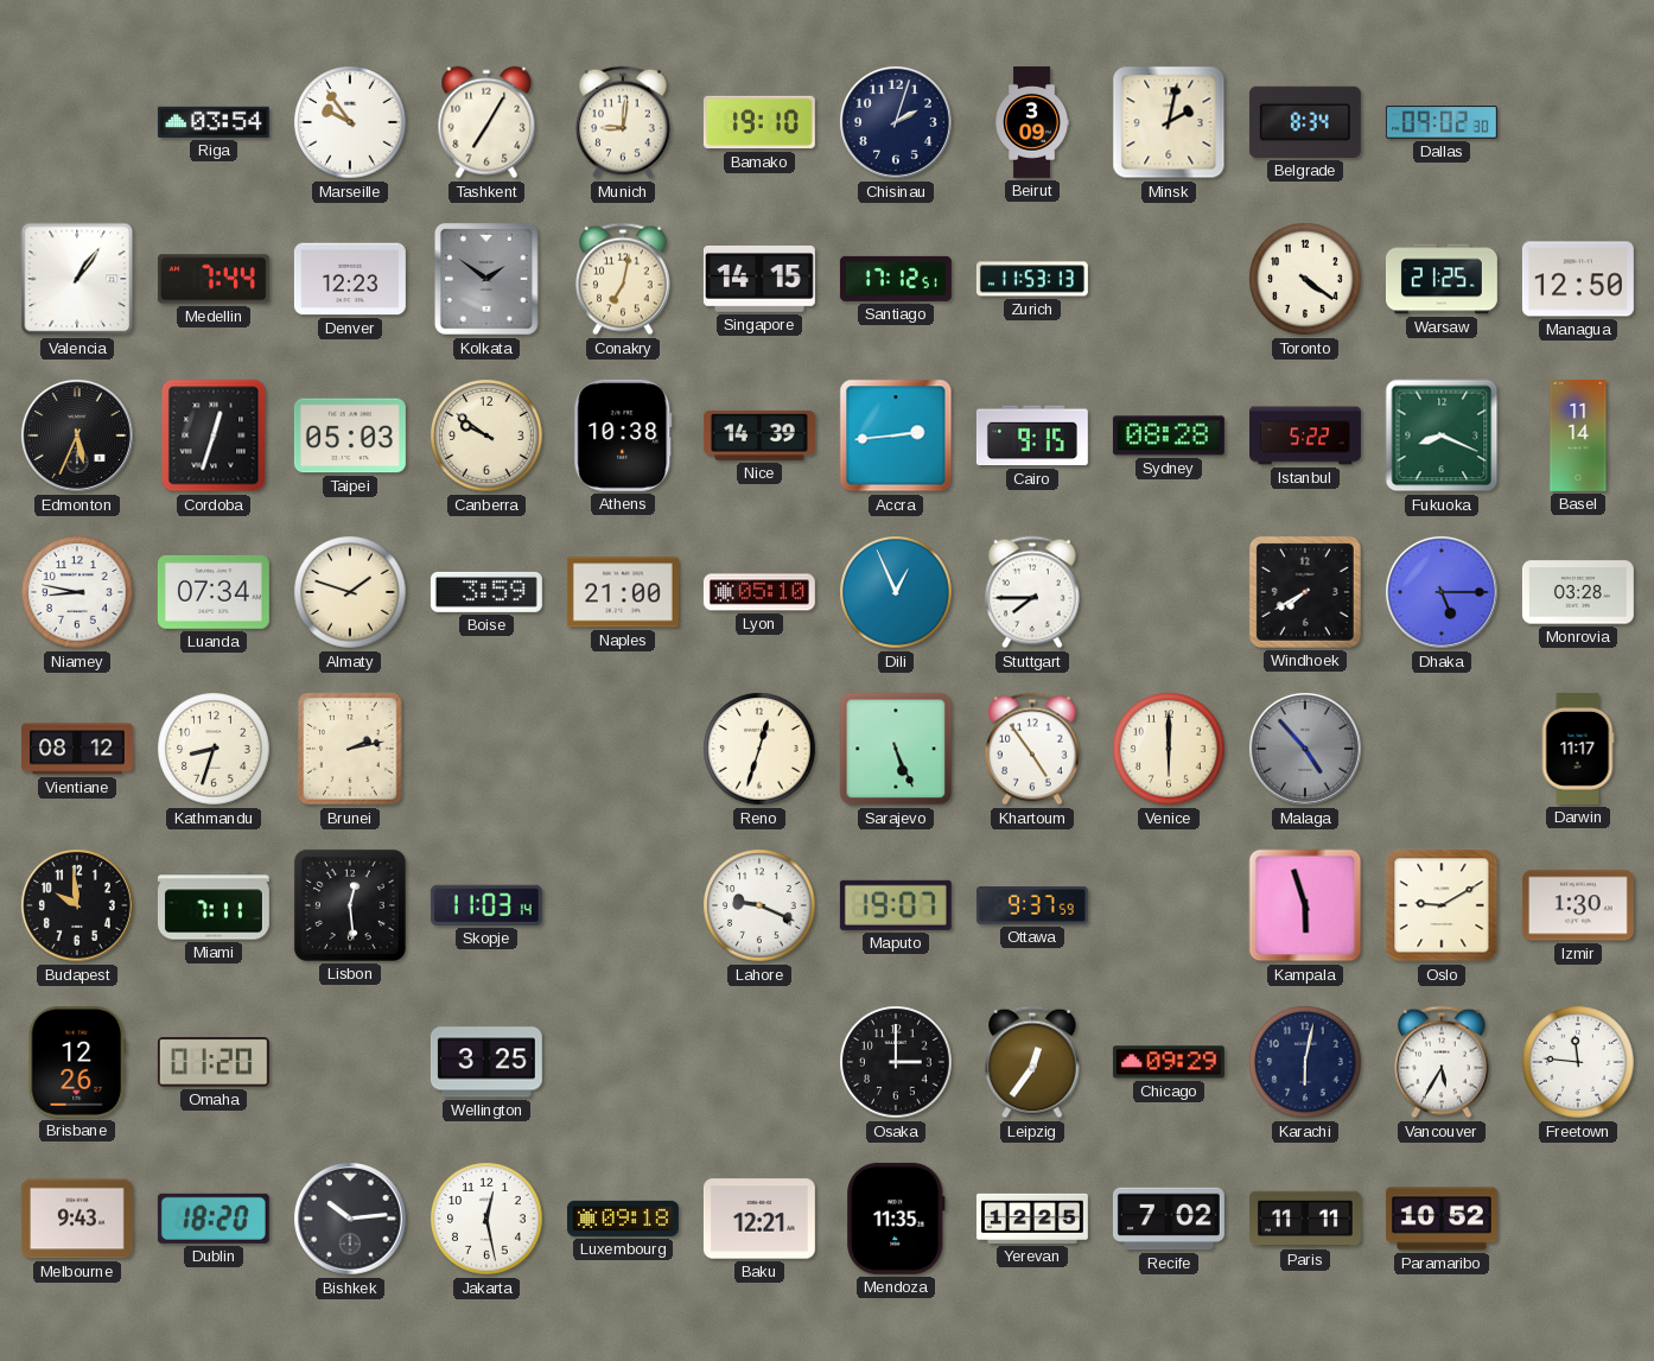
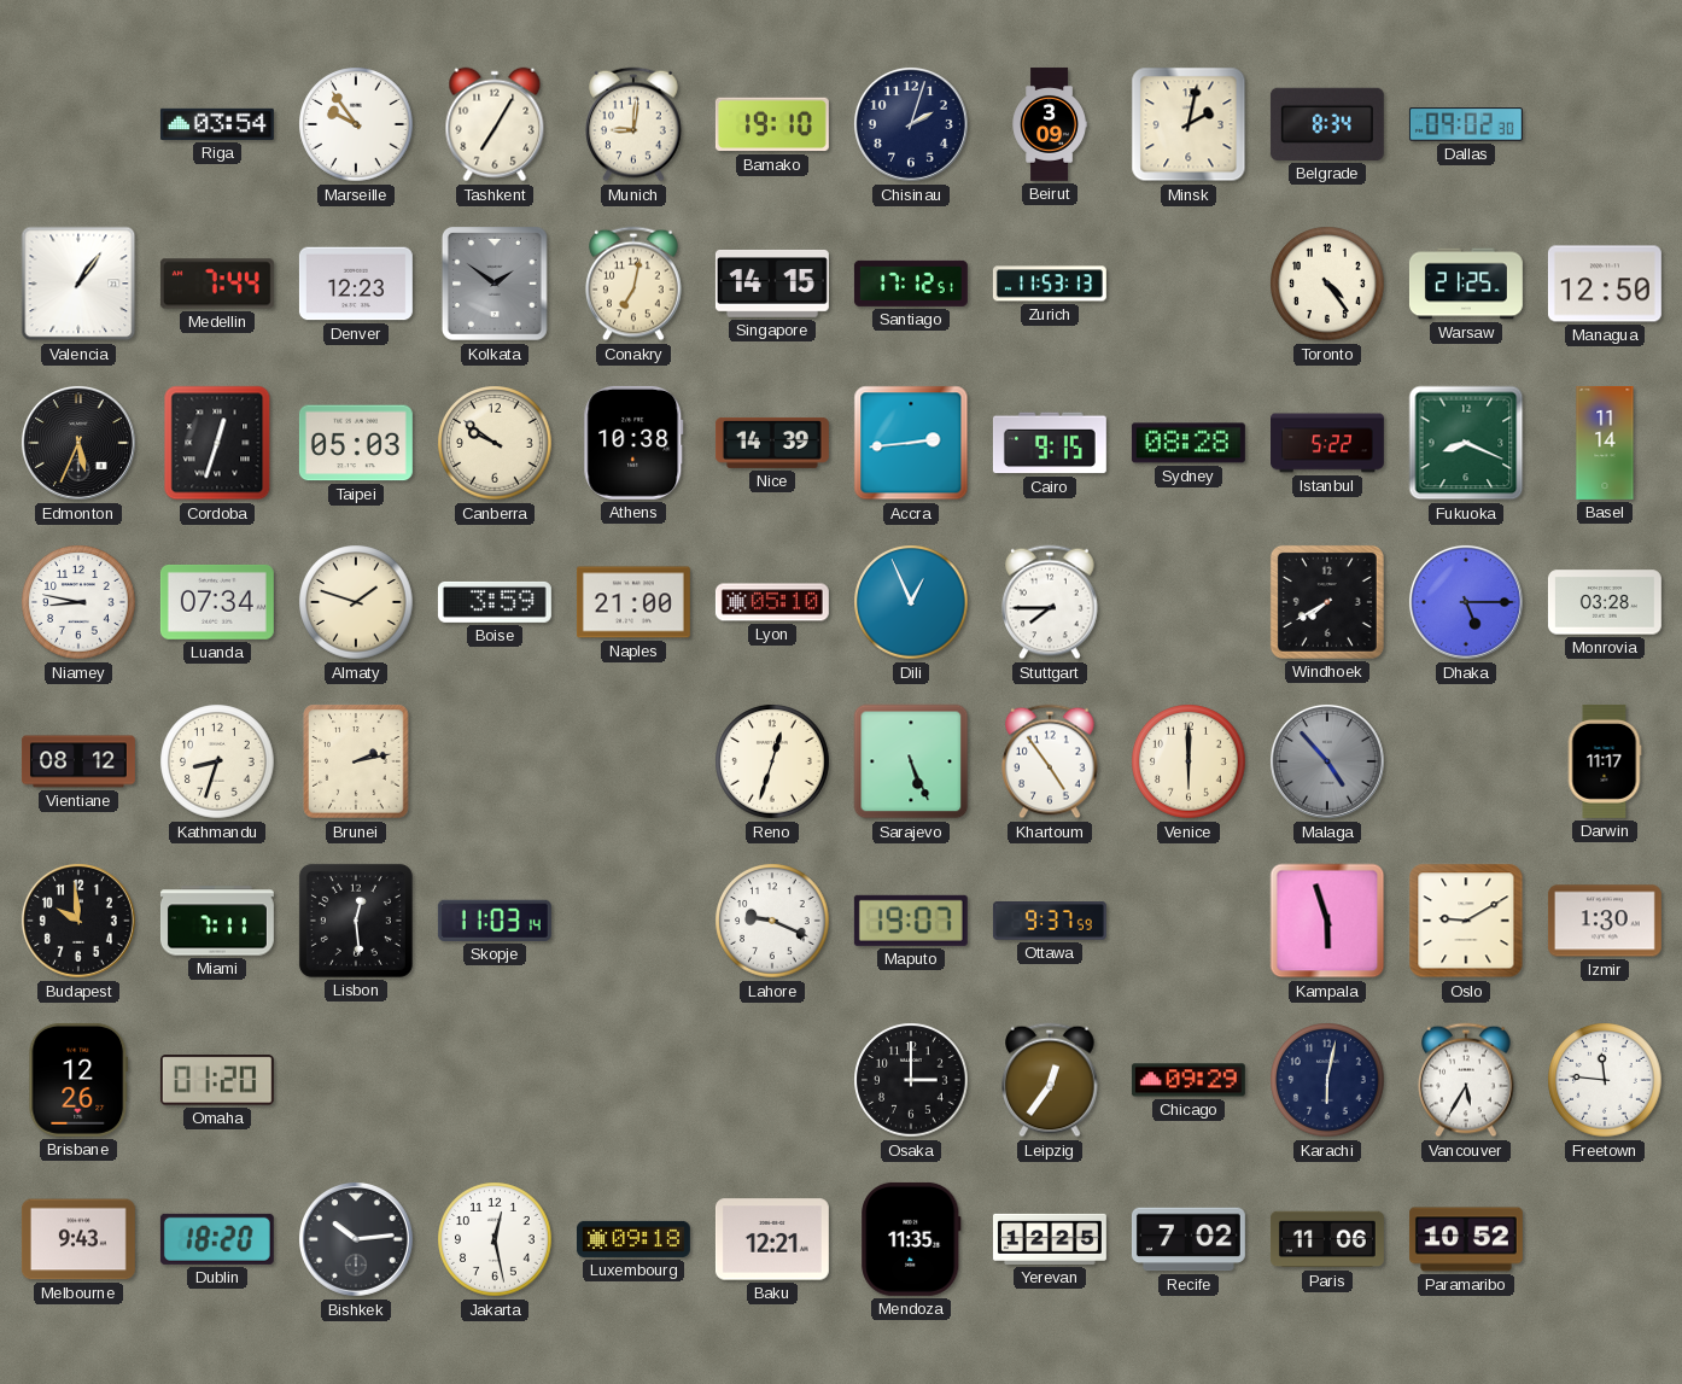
Toronto: 4:21 -> 4:24
Wellington: 3:25 -> none
Paris: 11:11 -> 11:06
